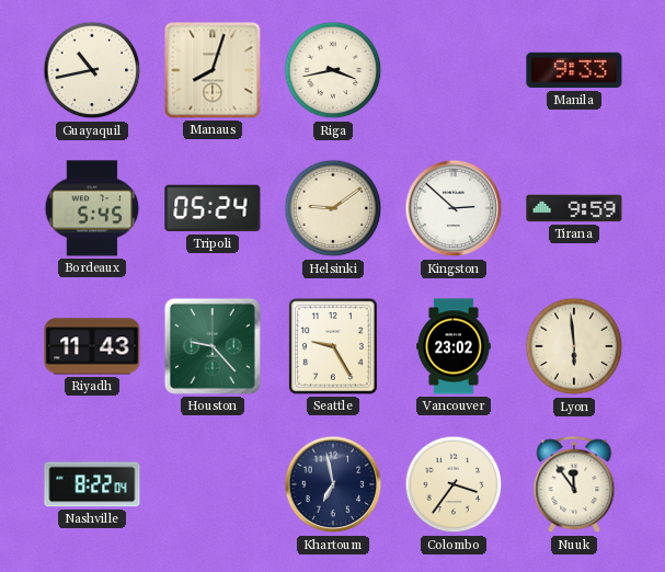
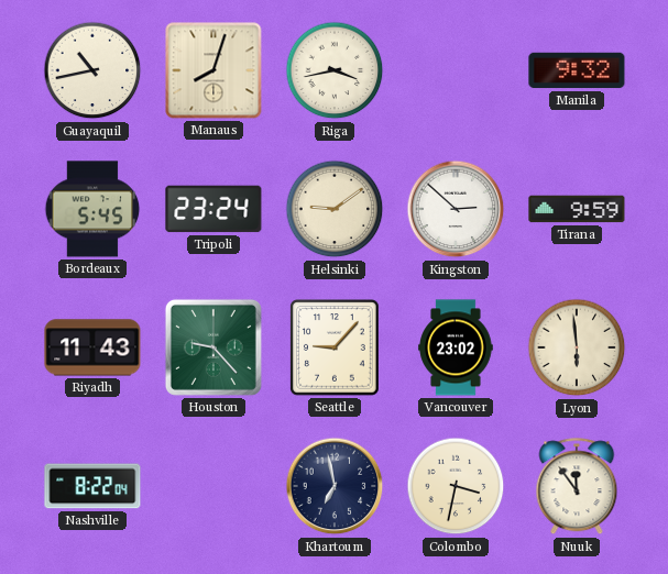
Manila: 9:33 -> 9:32
Tripoli: 05:24 -> 23:24
Seattle: 9:25 -> 9:07
Colombo: 3:36 -> 3:32
